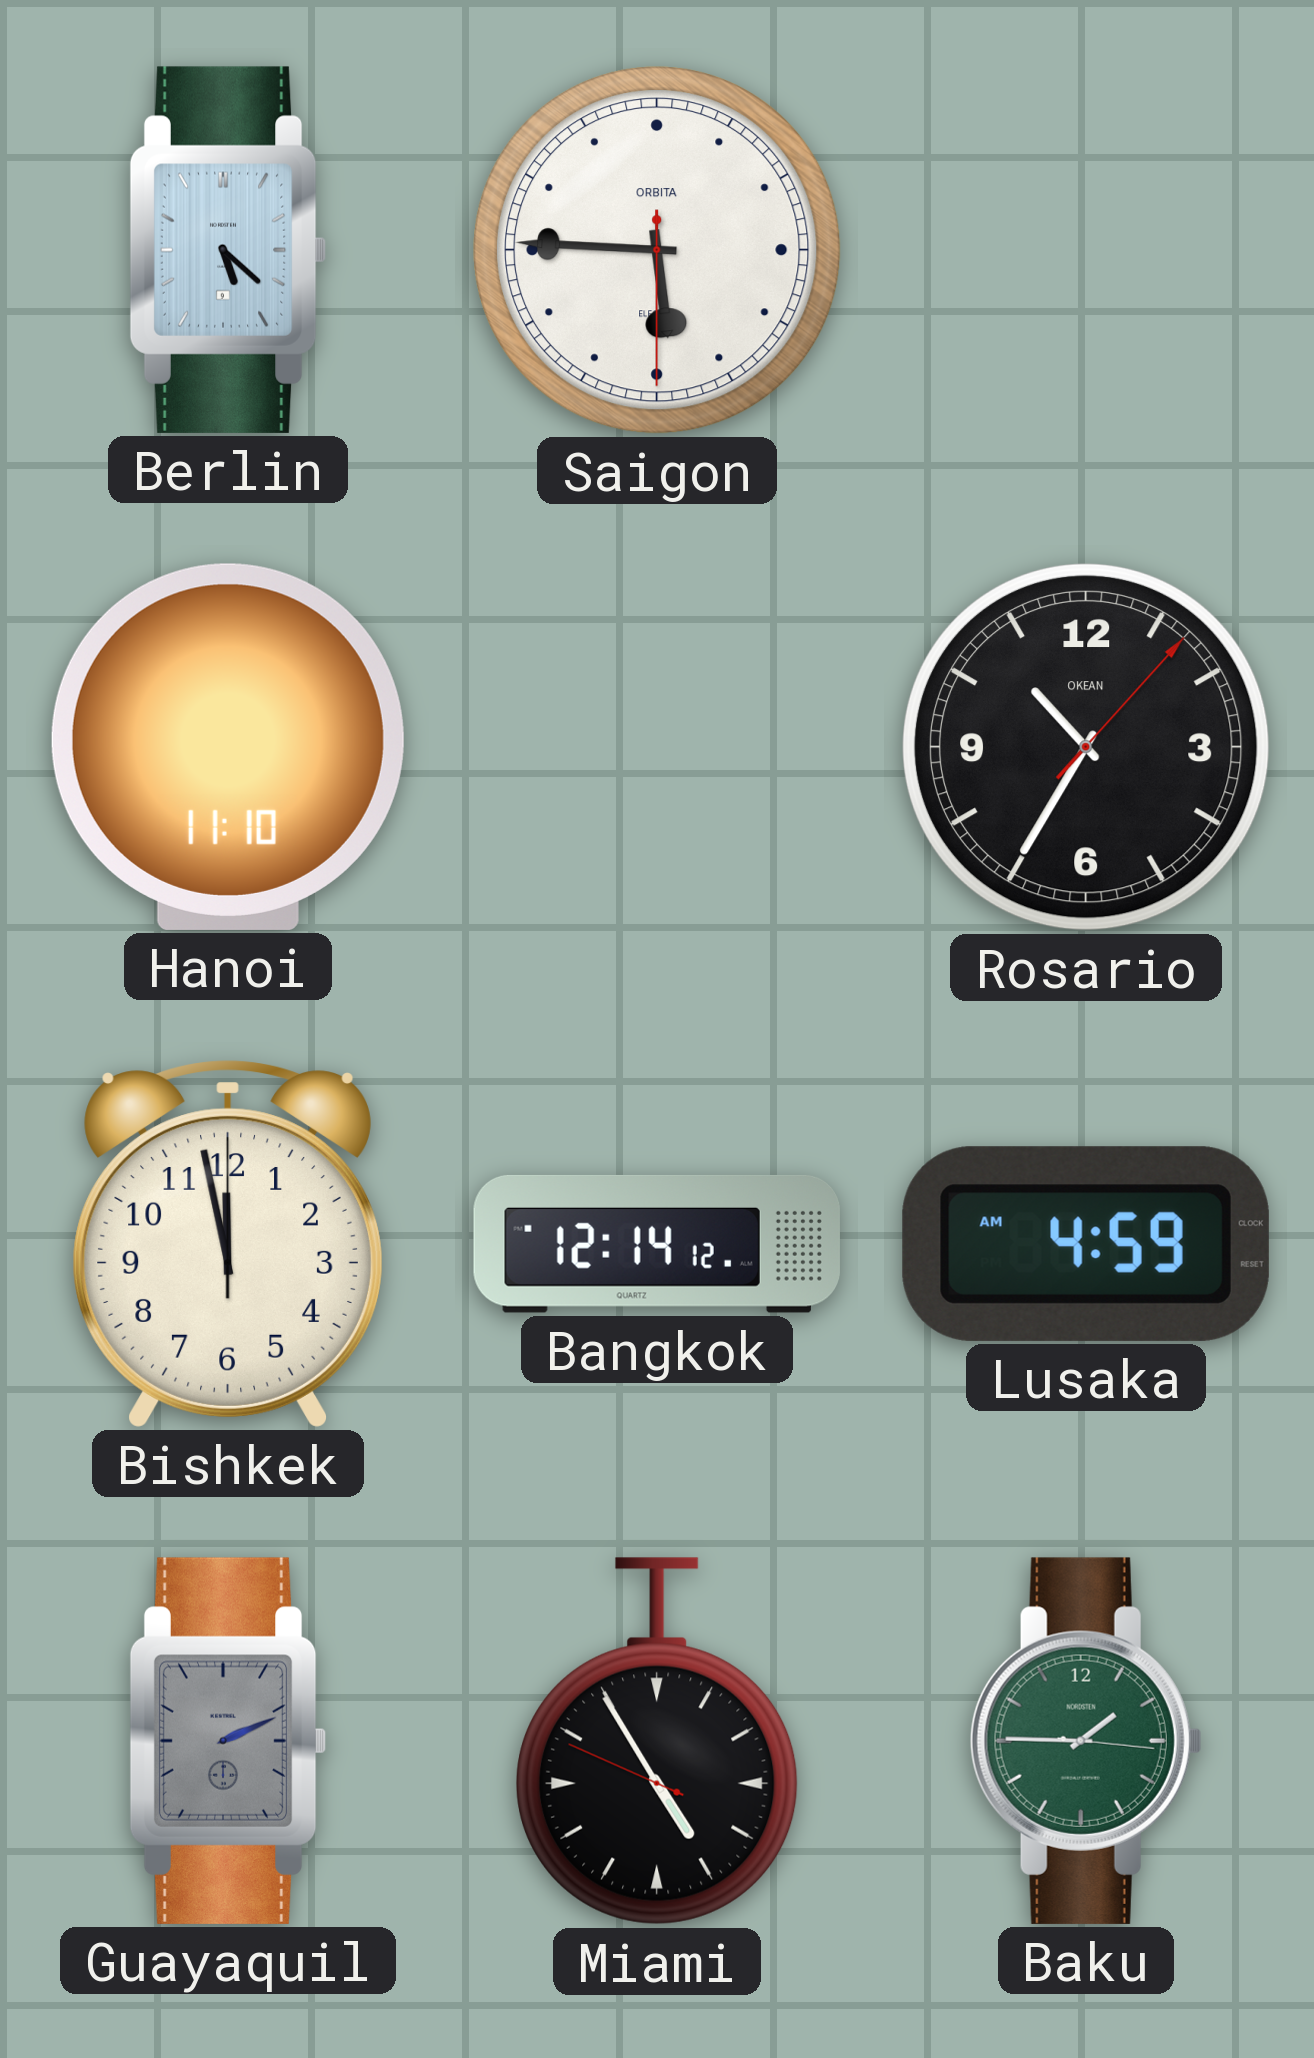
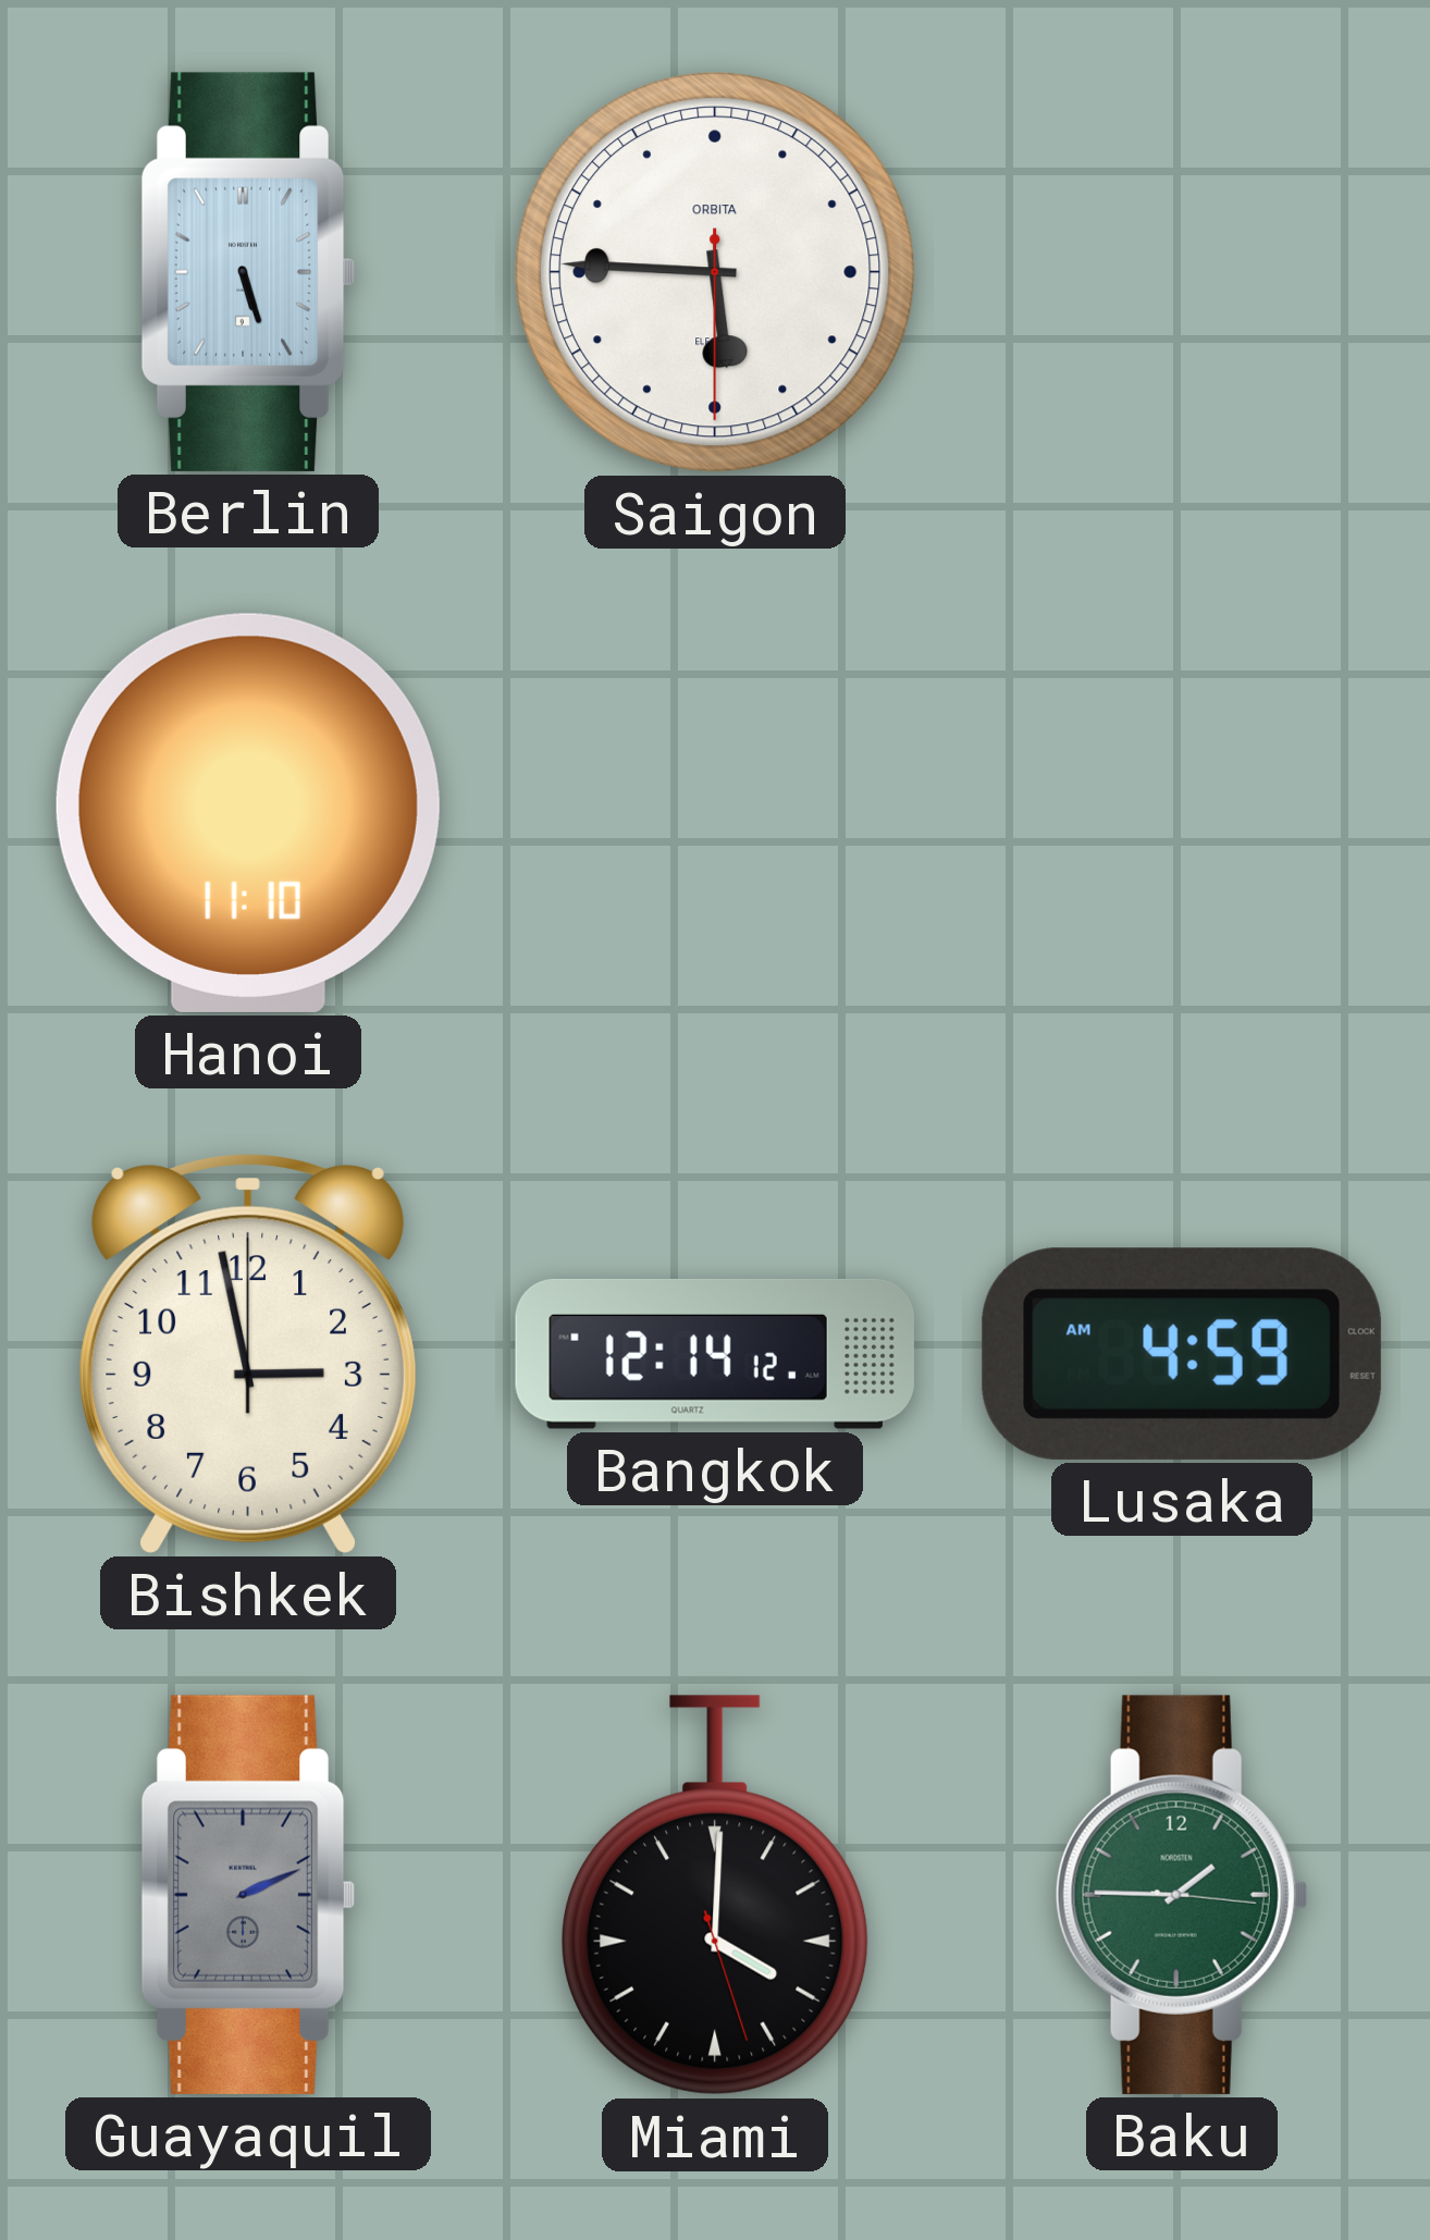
Berlin: 5:22 -> 5:27
Rosario: 10:35 -> none
Bishkek: 11:58 -> 2:58
Miami: 4:54 -> 4:00
